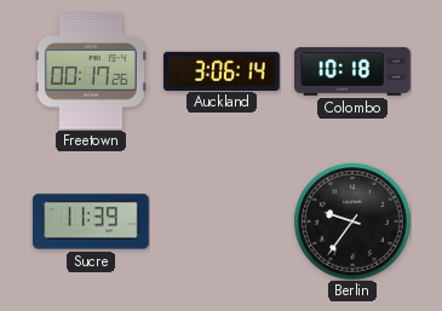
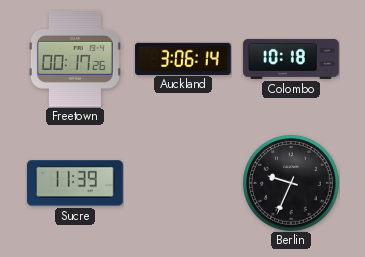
Berlin: 9:36 -> 9:34
